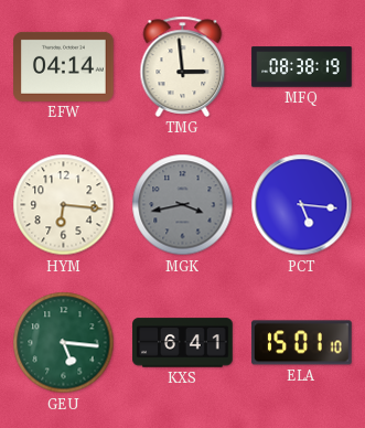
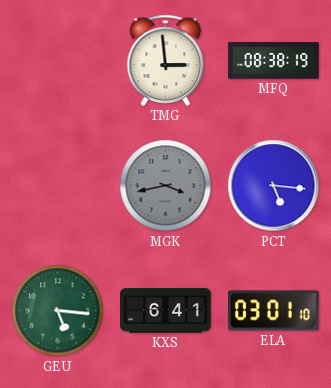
EFW: 04:14 -> none
HYM: 6:16 -> none
ELA: 15:01 -> 03:01
